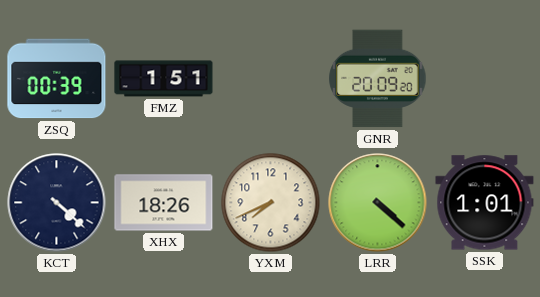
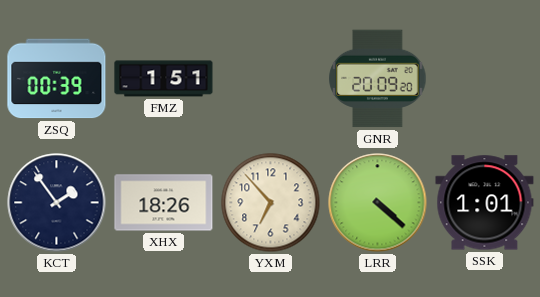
KCT: 4:22 -> 1:54
YXM: 7:41 -> 6:53
